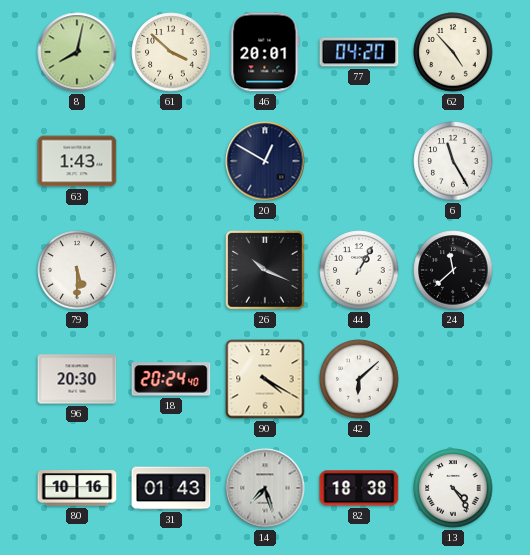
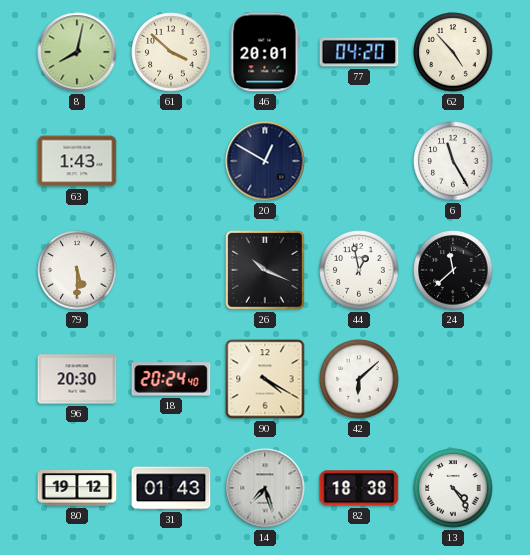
44: 1:05 -> 12:58
80: 10:16 -> 19:12
